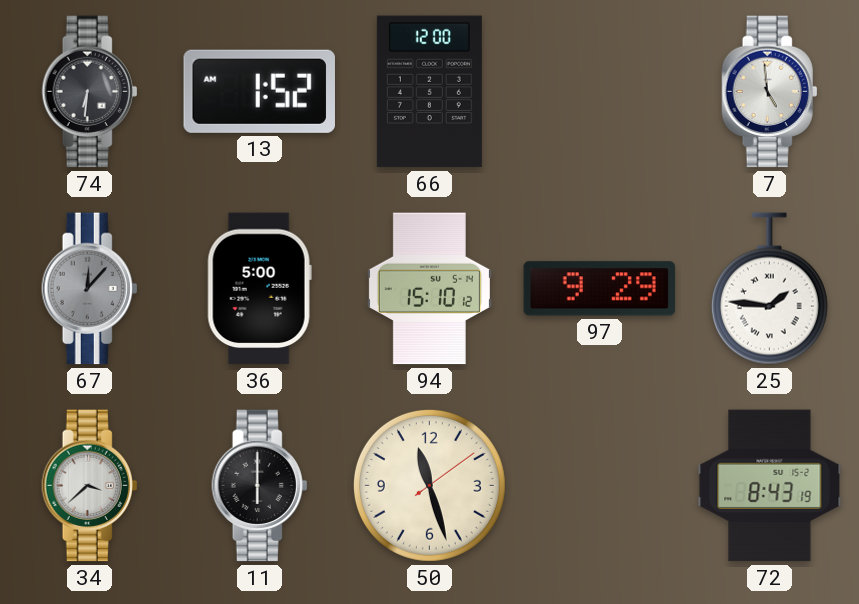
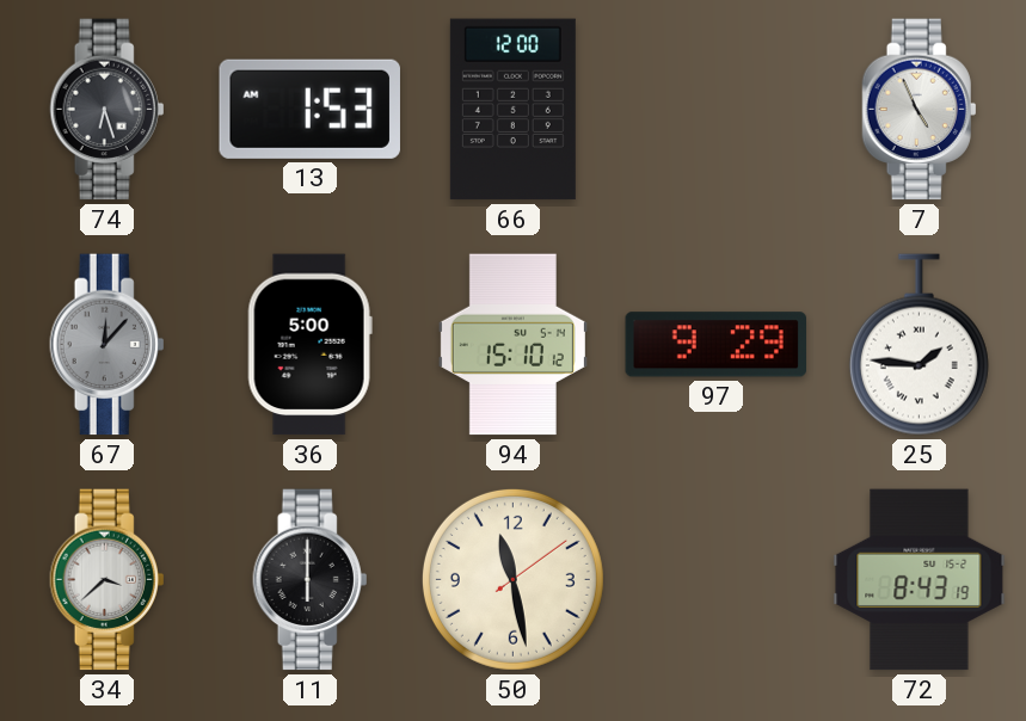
74: 6:31 -> 6:27
13: 1:52 -> 1:53
7: 4:59 -> 4:56
50: 11:27 -> 11:28
